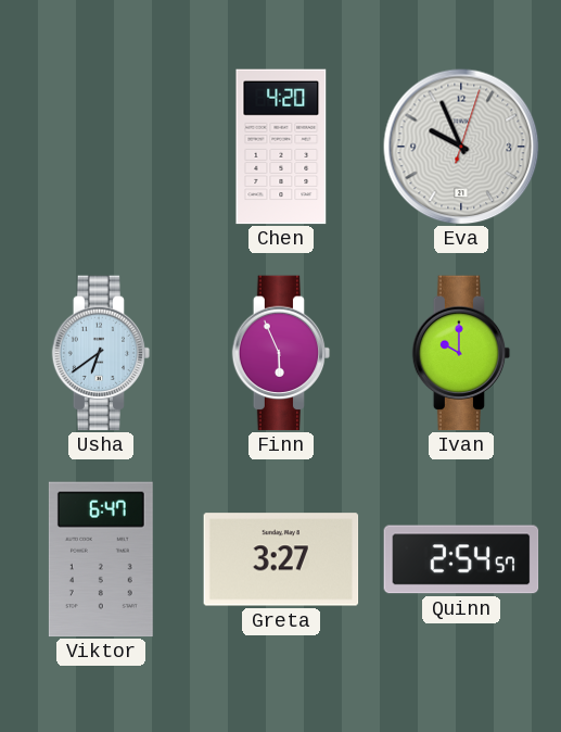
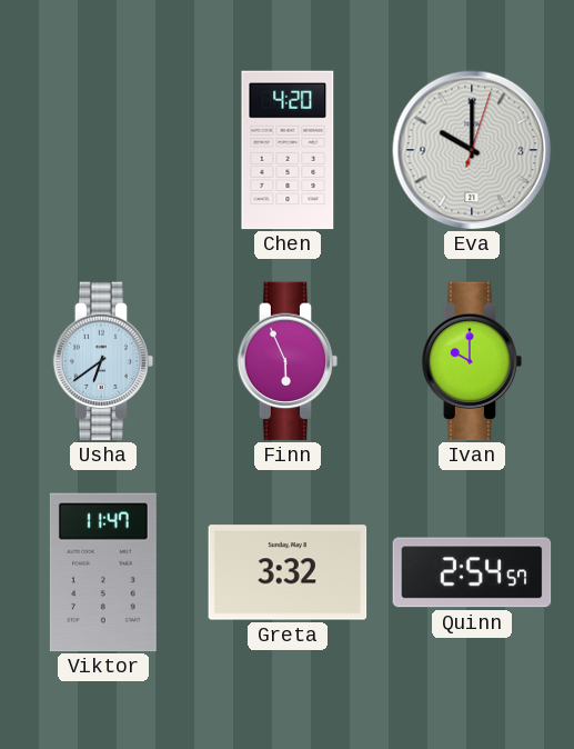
Eva: 9:56 -> 10:00
Viktor: 6:47 -> 11:47
Greta: 3:27 -> 3:32
